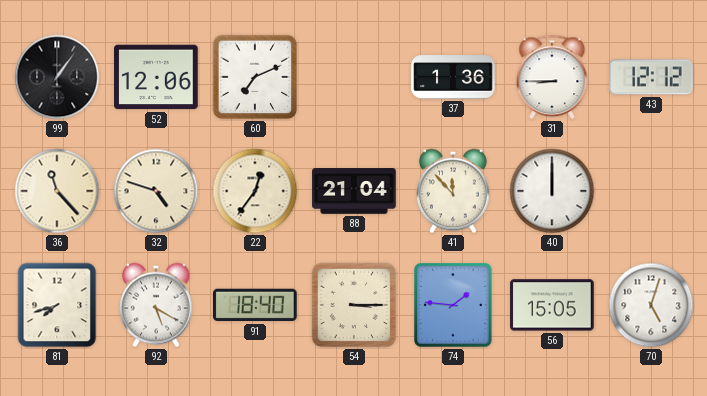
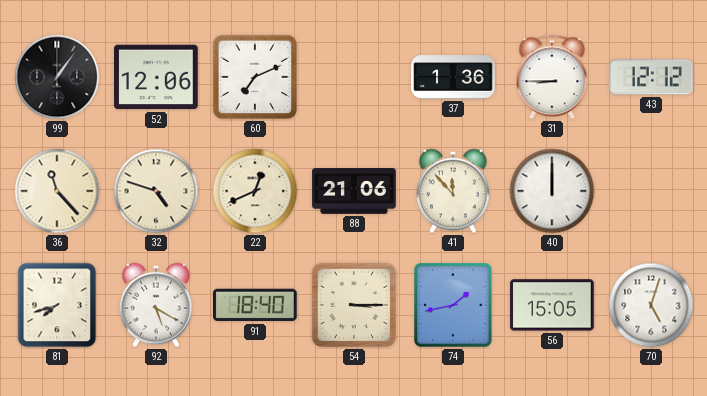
22: 12:36 -> 12:41
88: 21:04 -> 21:06
74: 1:46 -> 1:43
